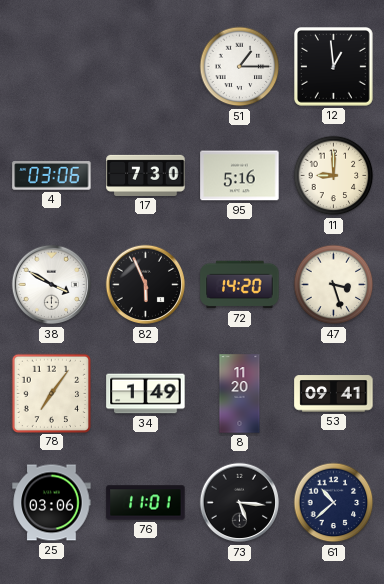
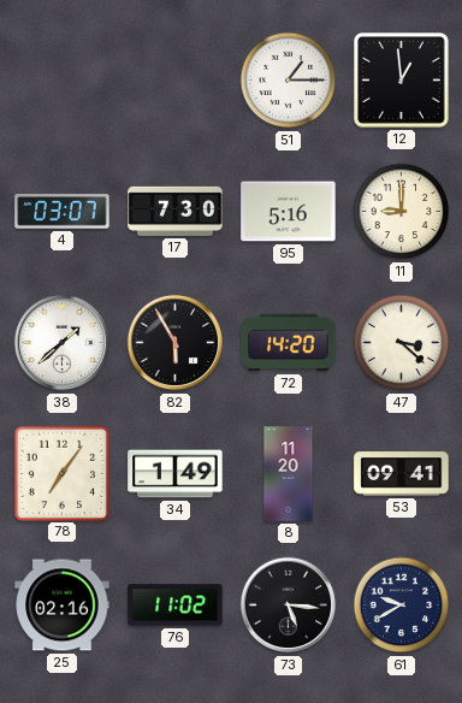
4: 03:06 -> 03:07
38: 3:50 -> 1:38
82: 5:56 -> 5:55
47: 3:27 -> 3:22
25: 03:06 -> 02:16
76: 11:01 -> 11:02
61: 10:38 -> 9:40
